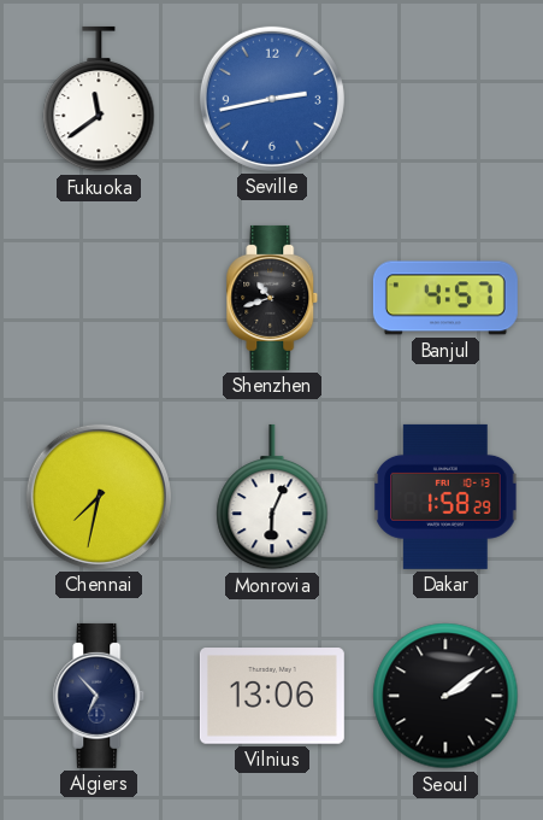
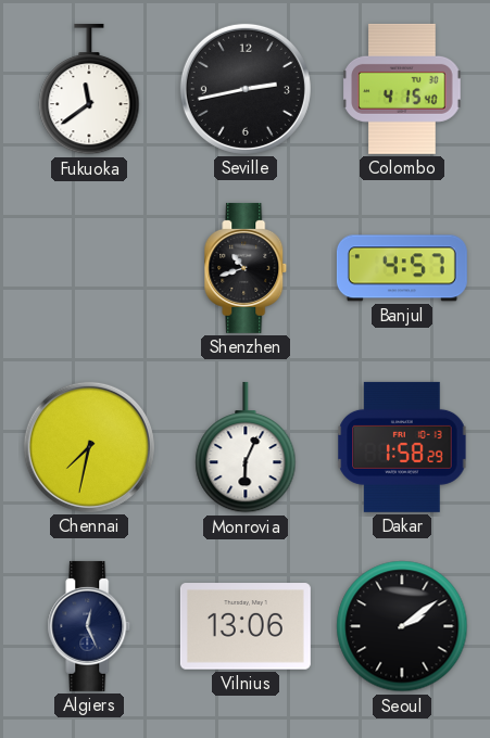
Seville dial: blue -> black
Colombo: none -> 4:15
Algiers: 6:53 -> 12:26
